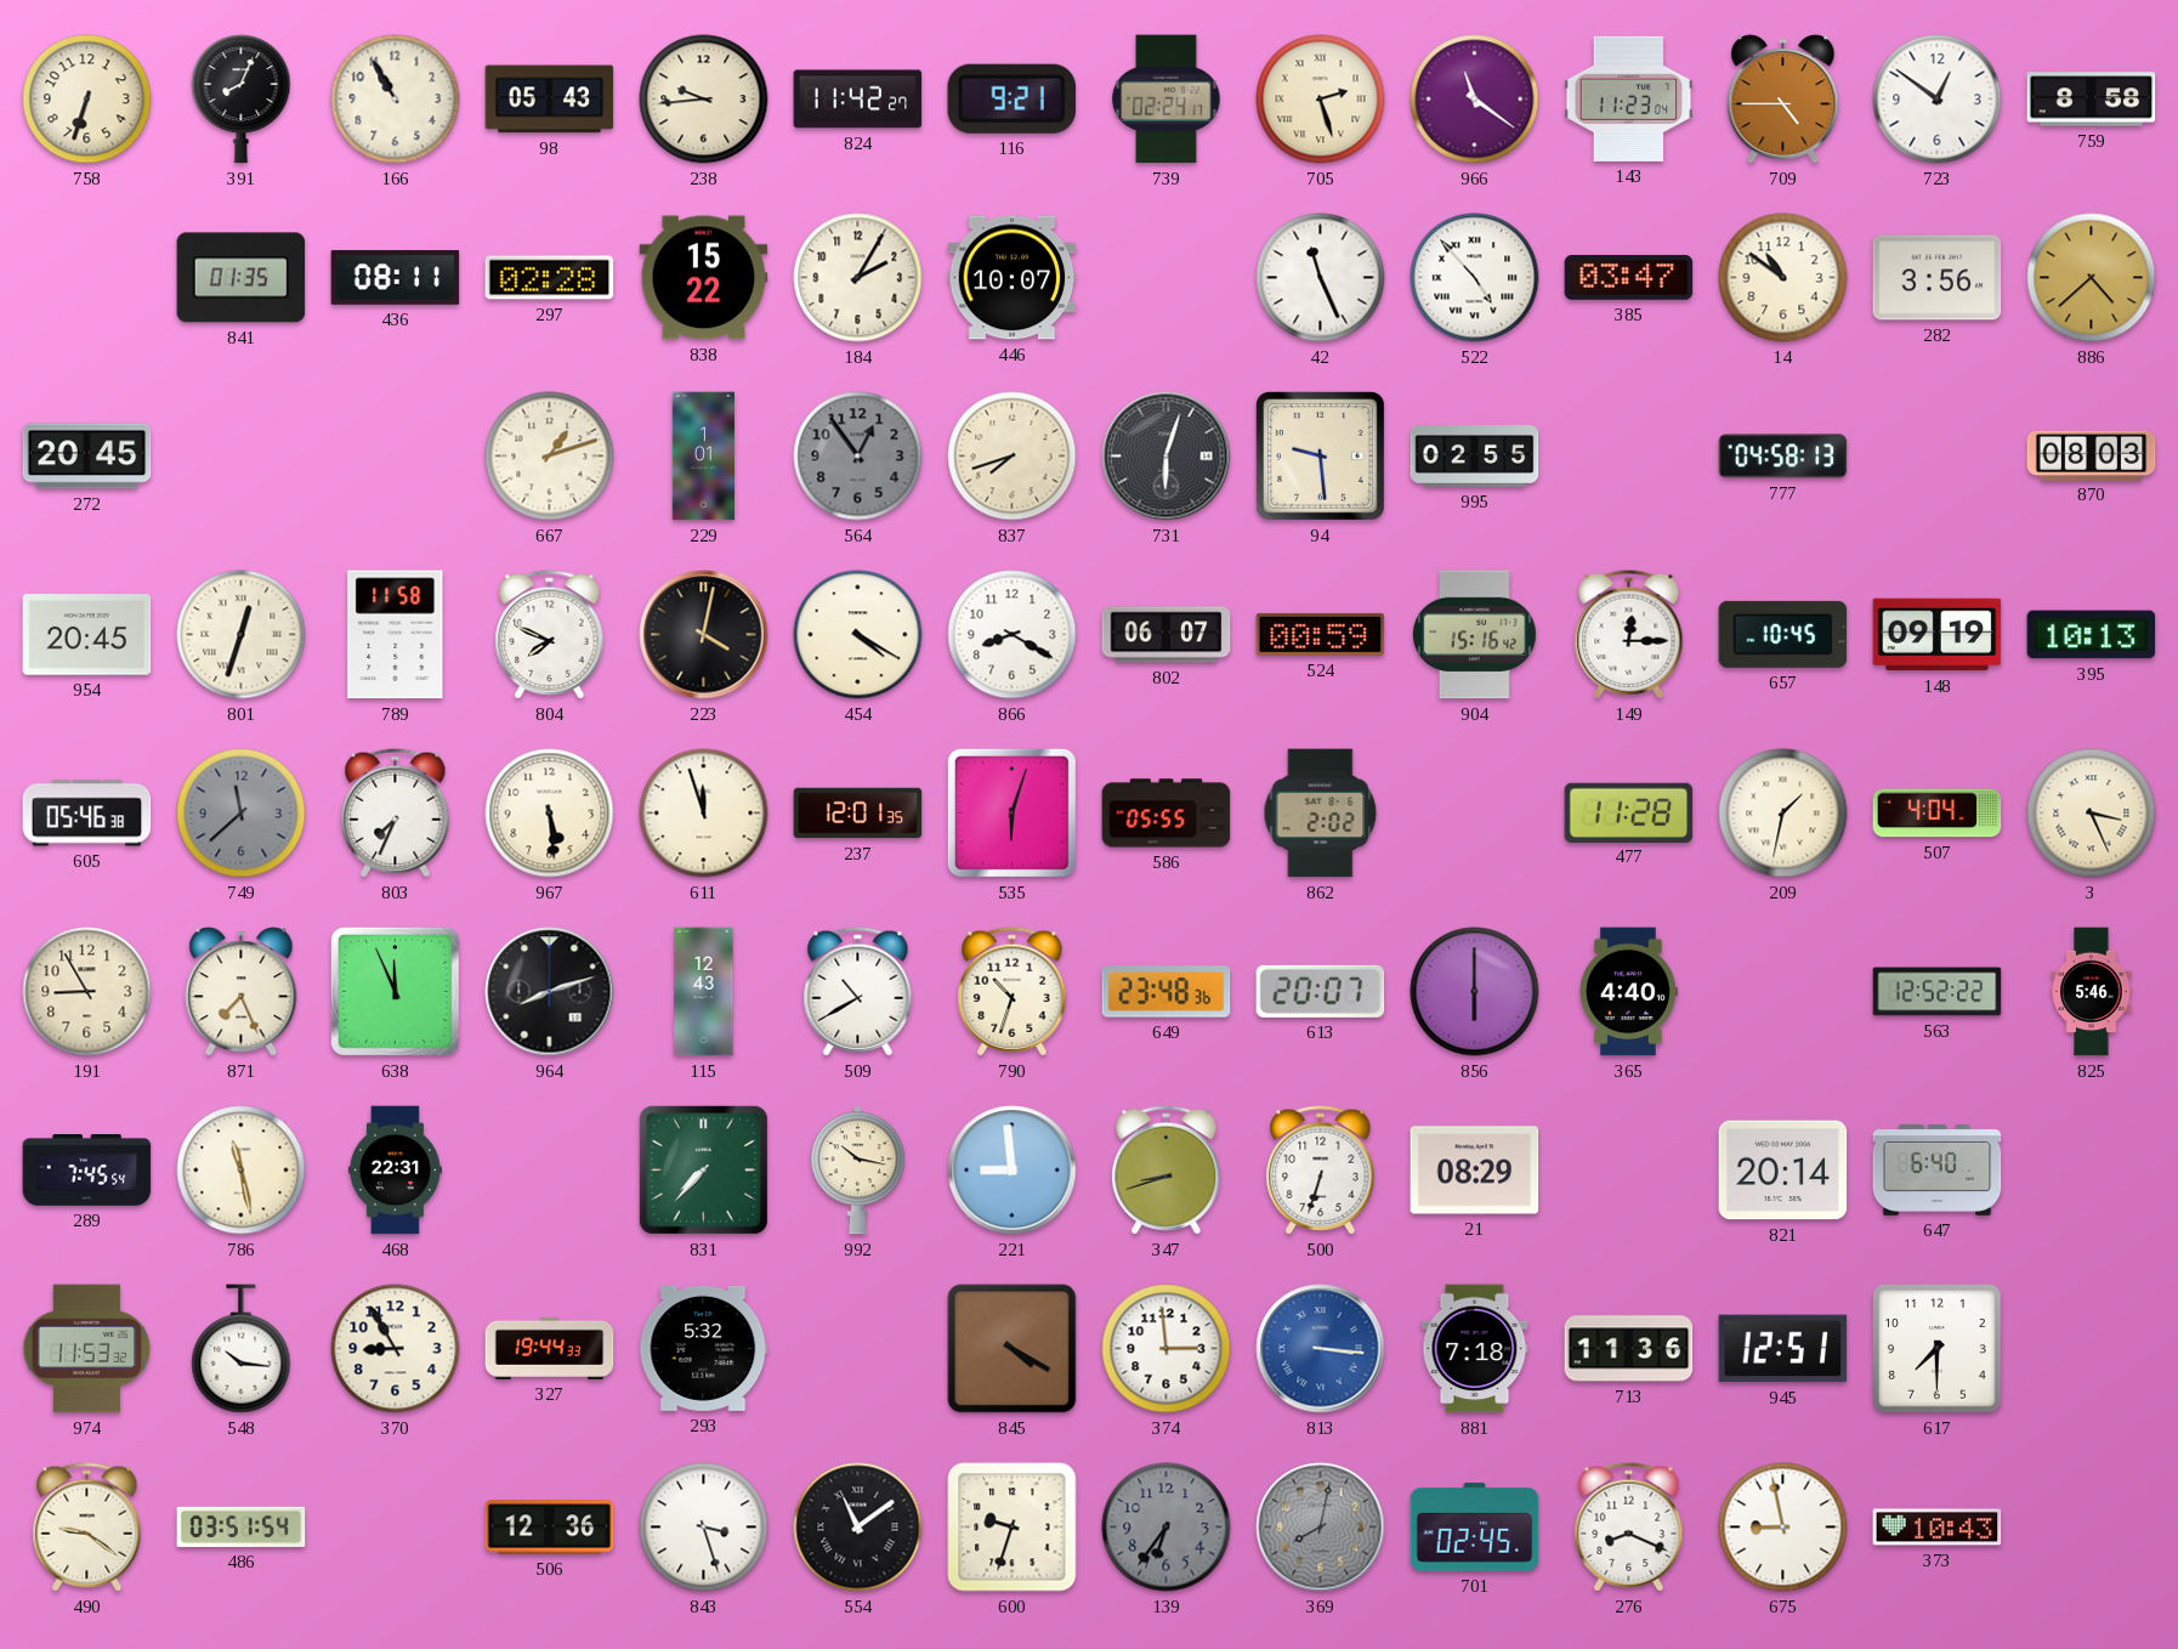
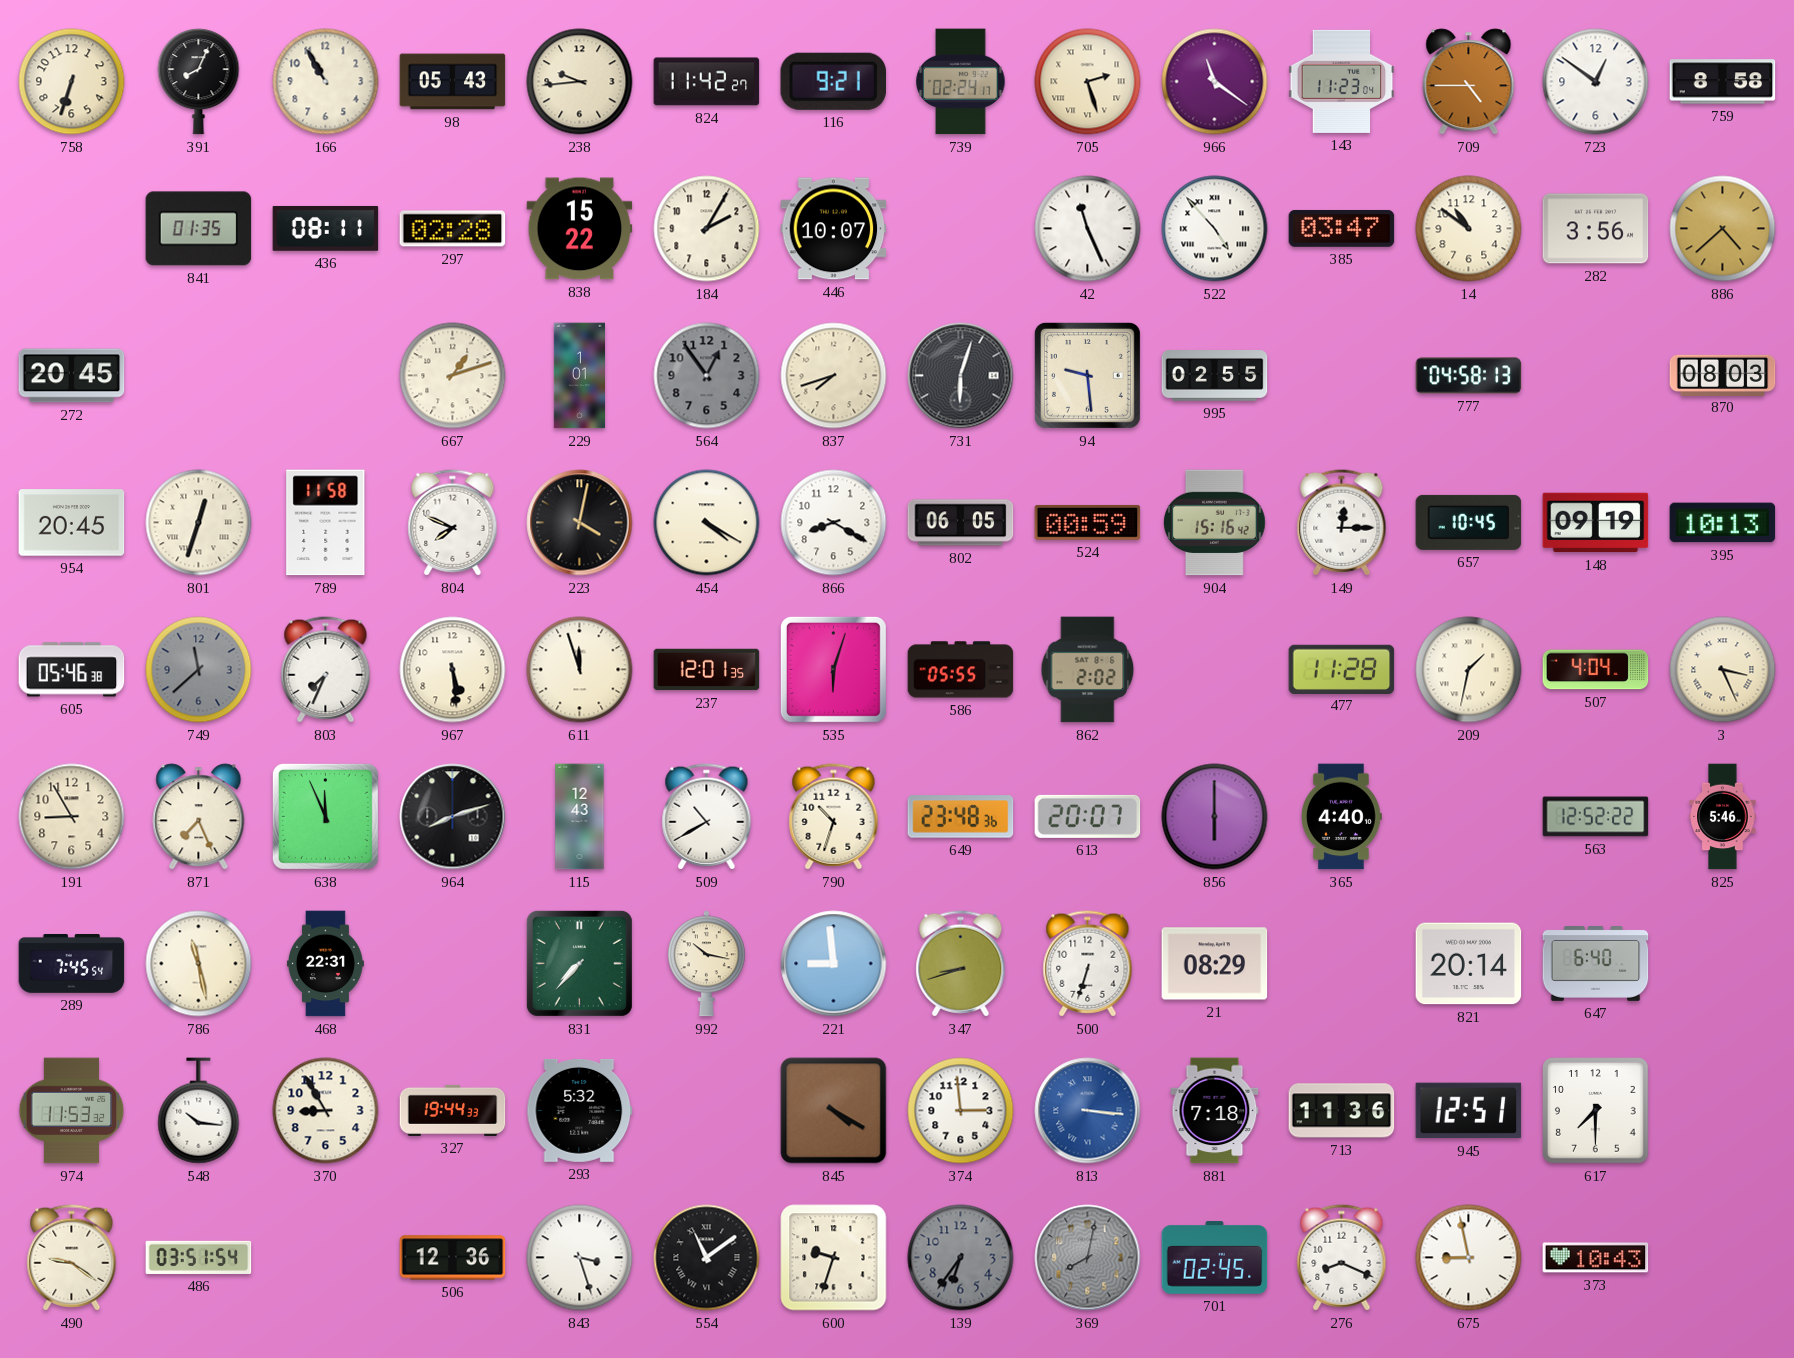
802: 06:07 -> 06:05
